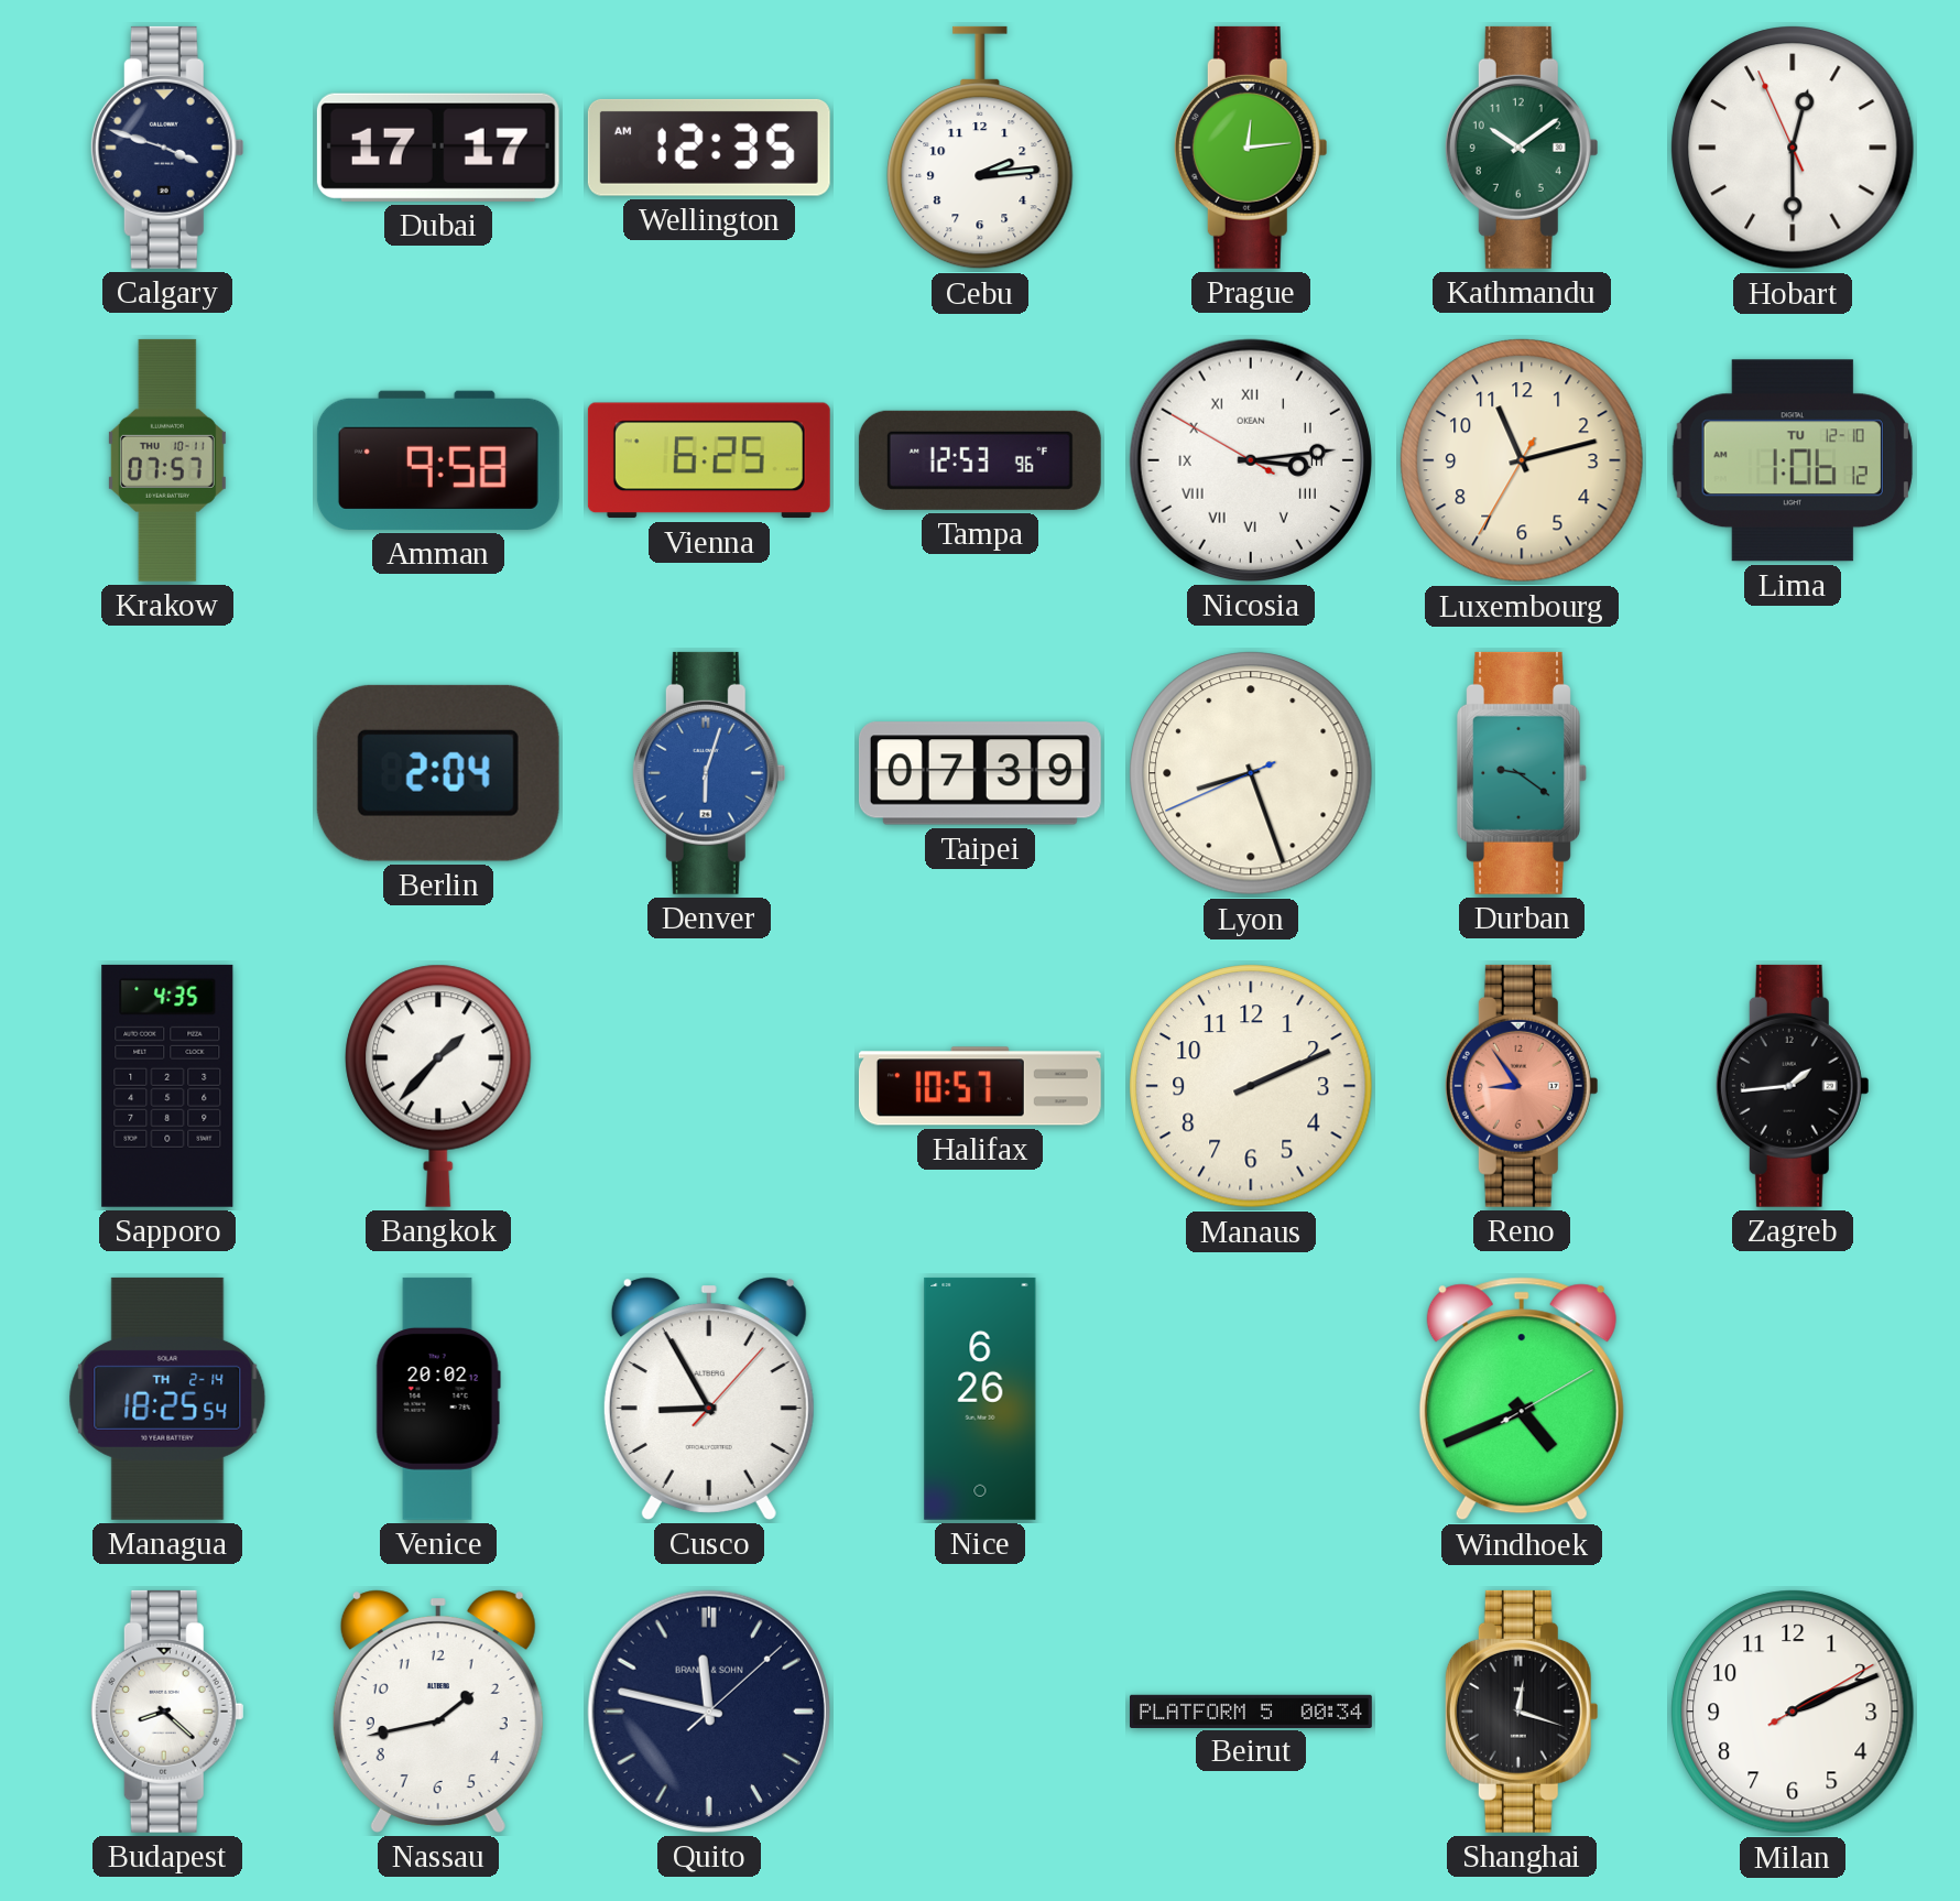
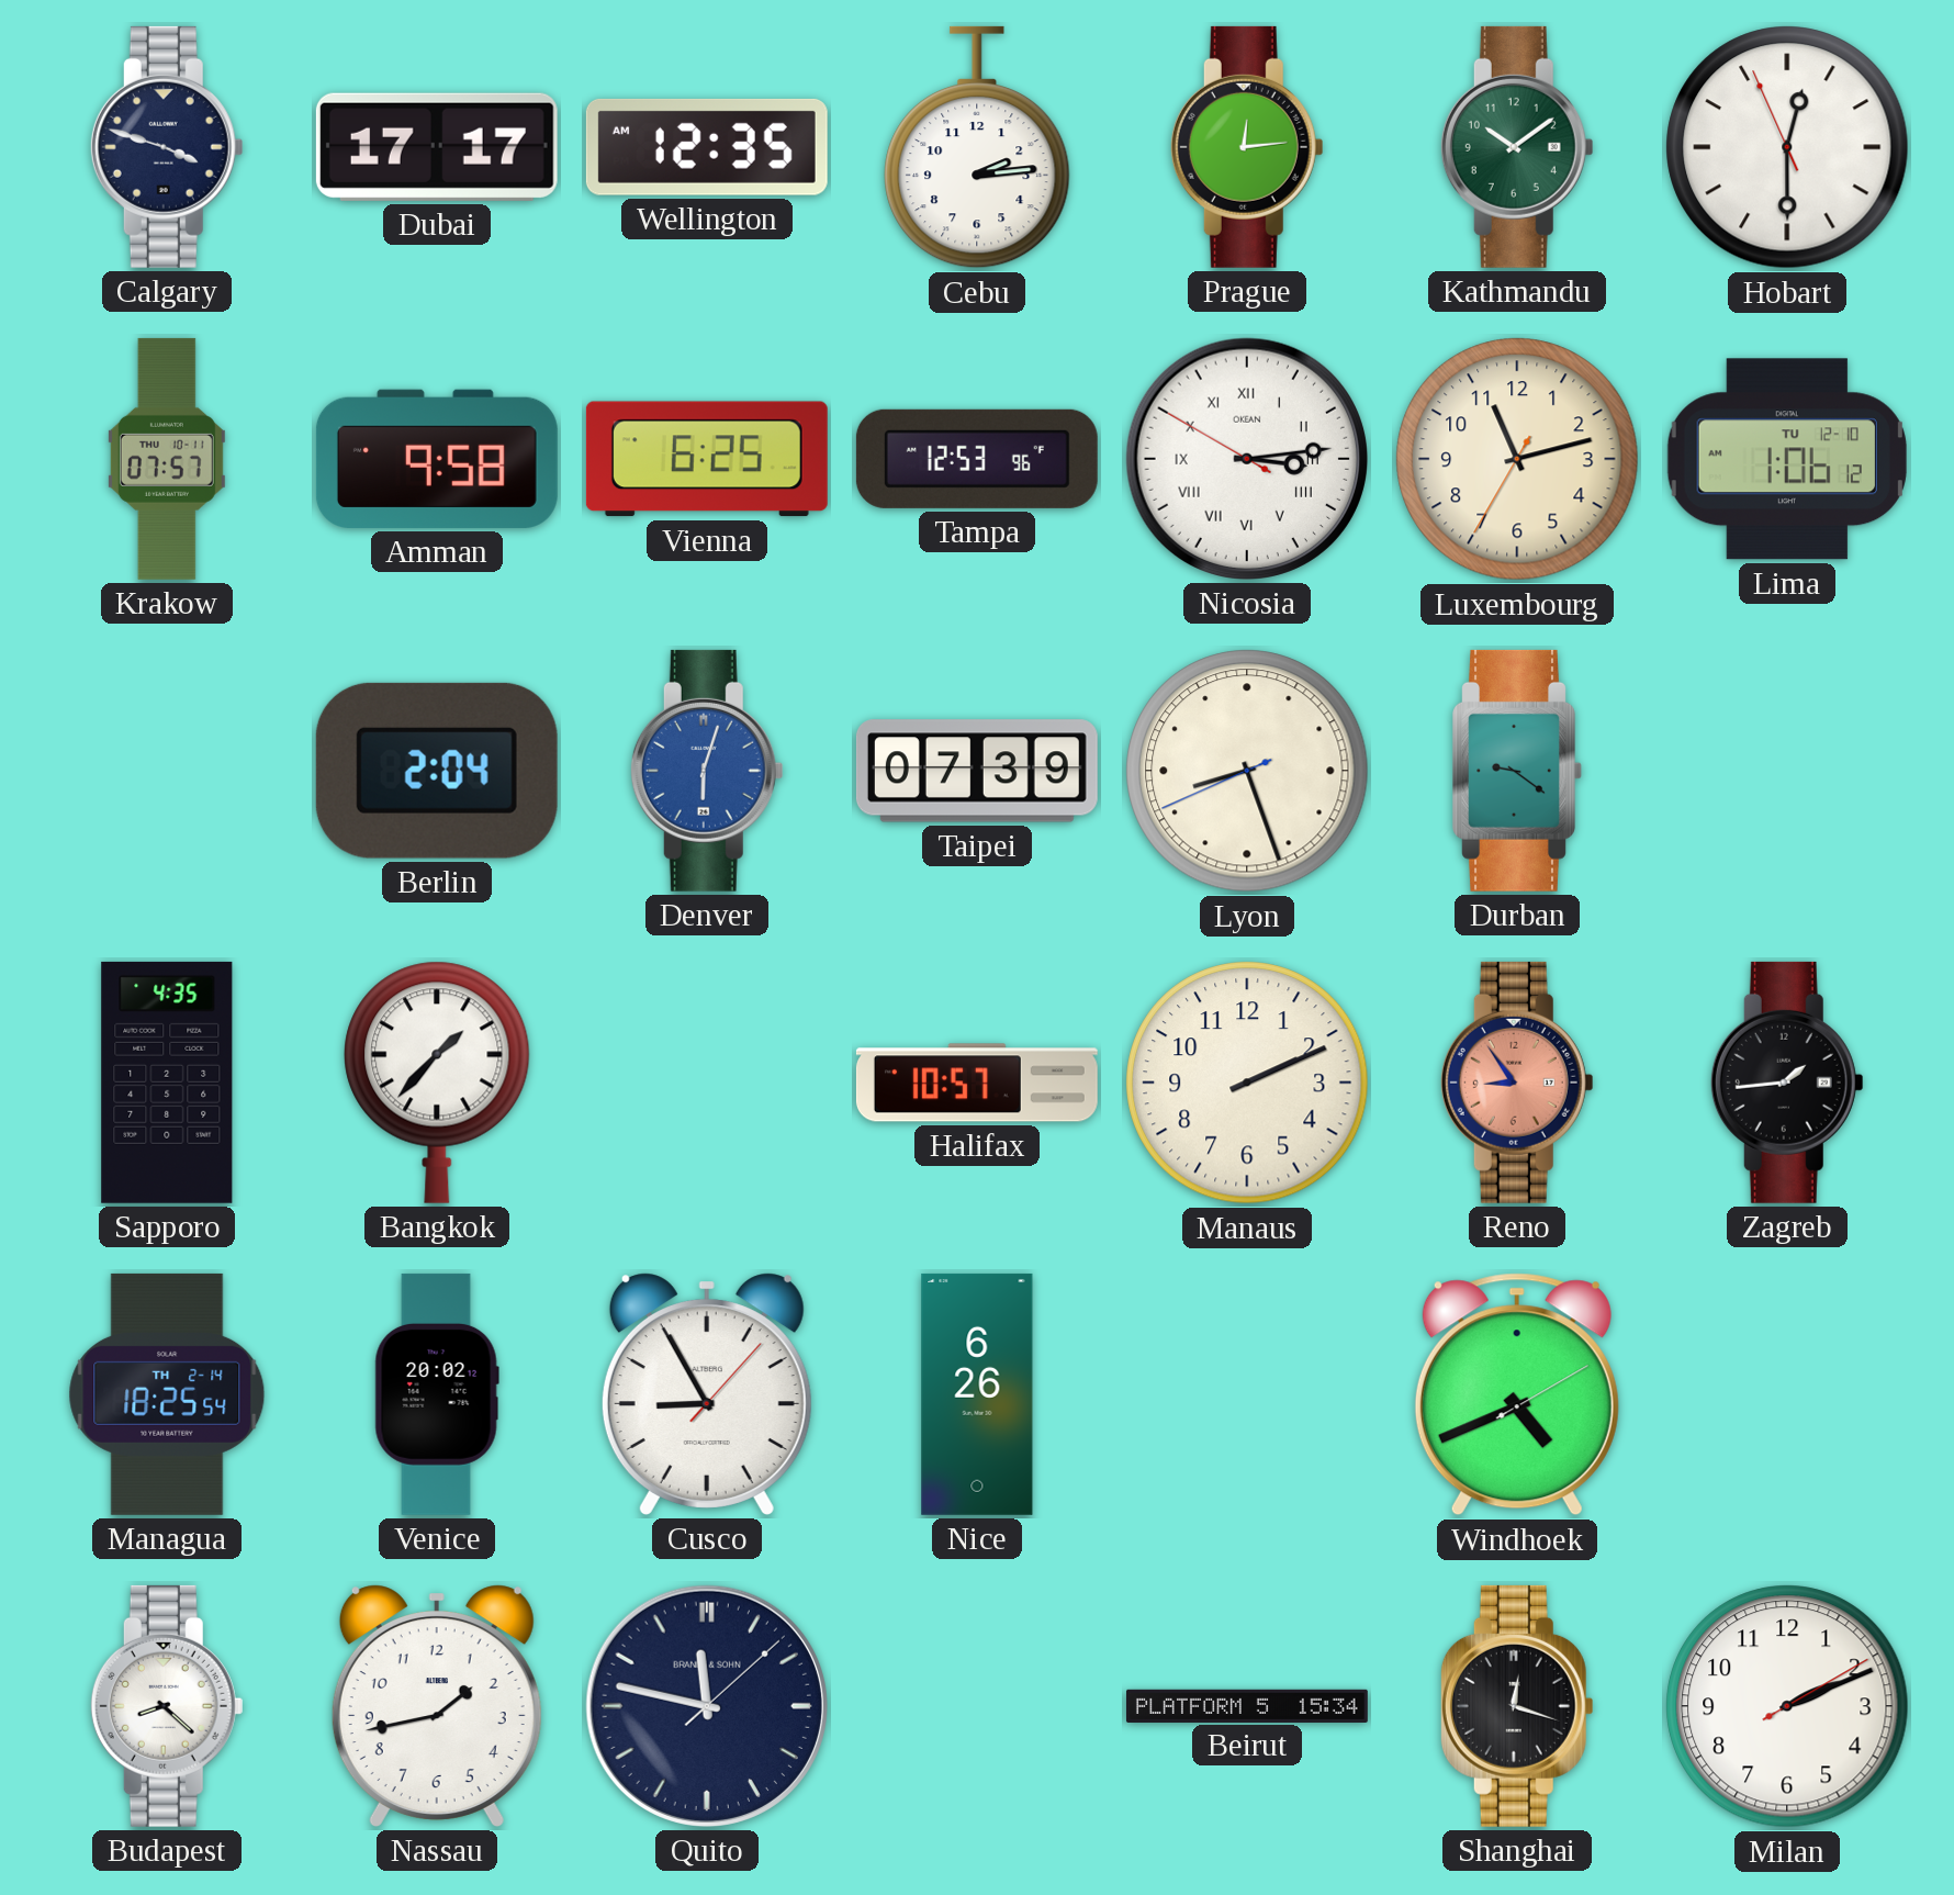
Beirut: 00:34 -> 15:34
